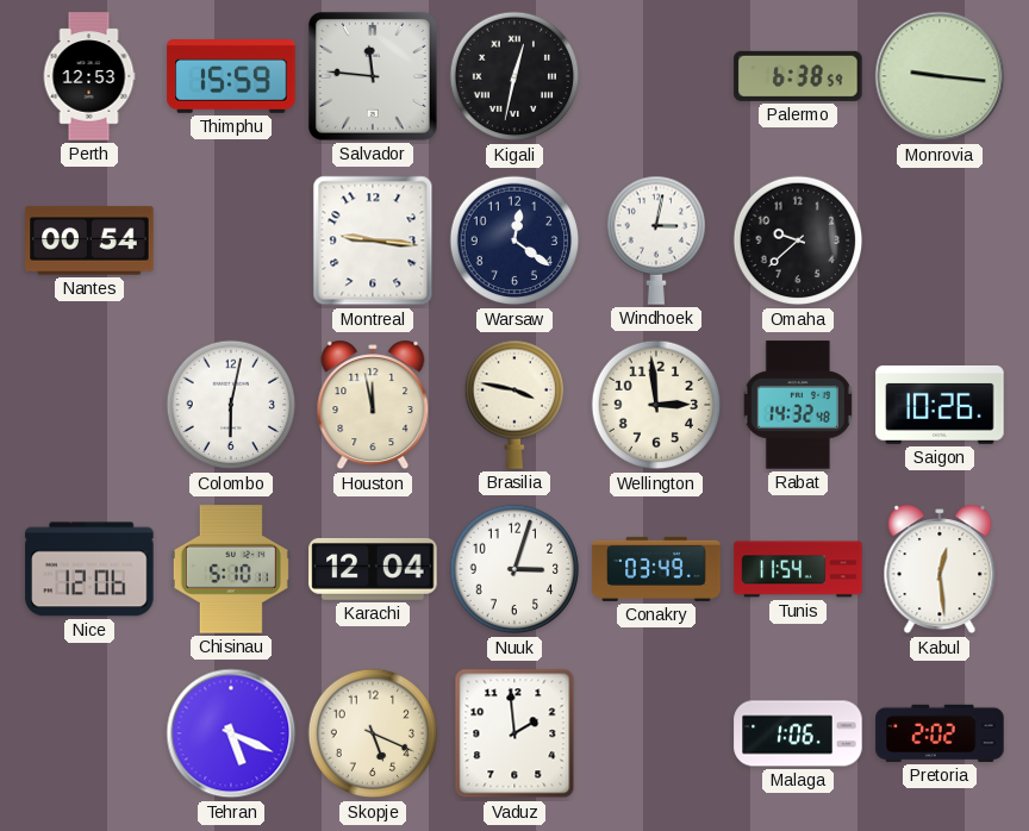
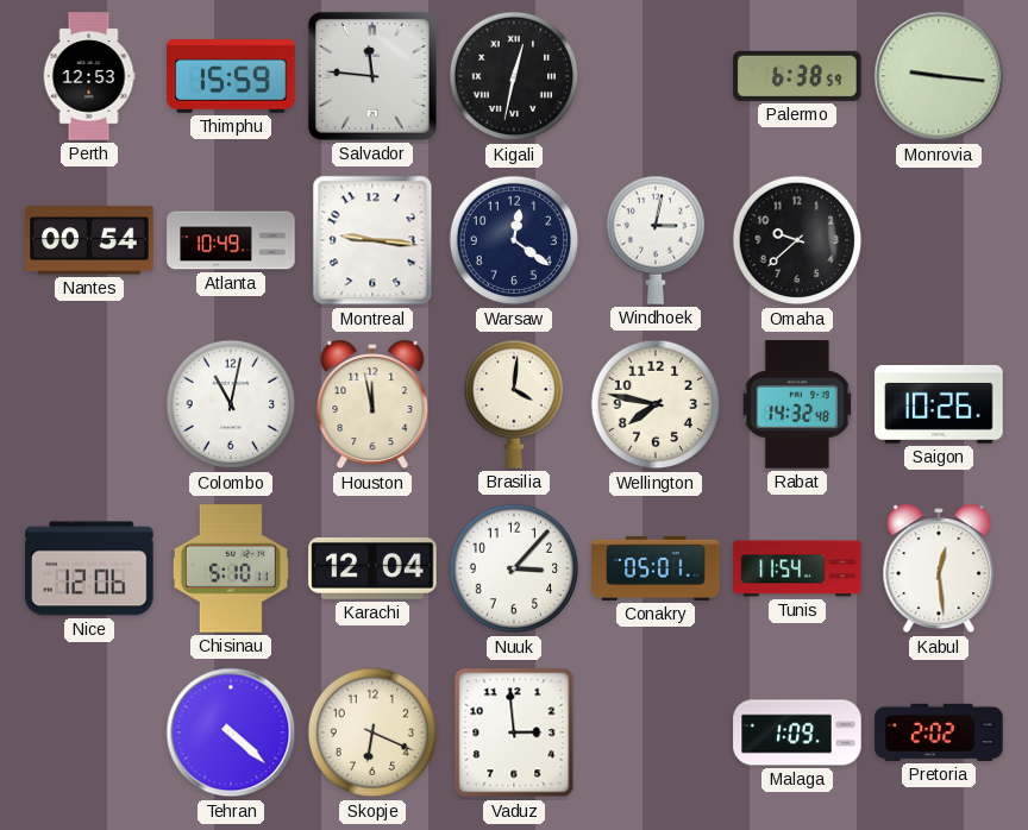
Atlanta: none -> 10:49
Colombo: 6:02 -> 11:02
Brasilia: 3:47 -> 4:01
Wellington: 2:59 -> 7:47
Nuuk: 3:03 -> 3:07
Conakry: 03:49 -> 05:01
Tehran: 5:19 -> 4:22
Skopje: 5:19 -> 6:19
Vaduz: 1:59 -> 2:59
Malaga: 1:06 -> 1:09
